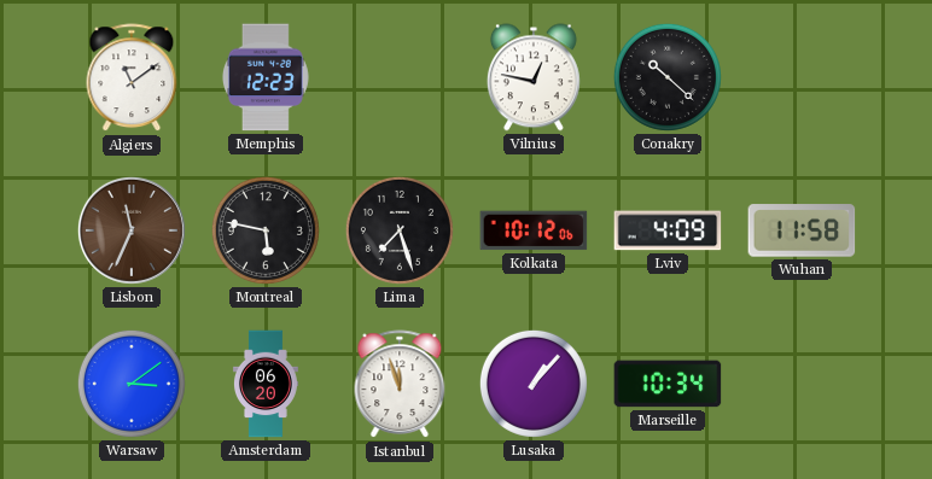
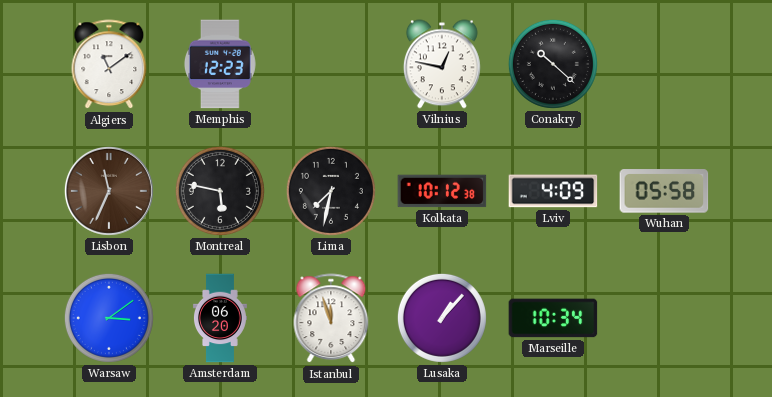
Lima: 7:27 -> 7:32
Kolkata: 10:12:06 -> 10:12:38
Wuhan: 11:58 -> 05:58
